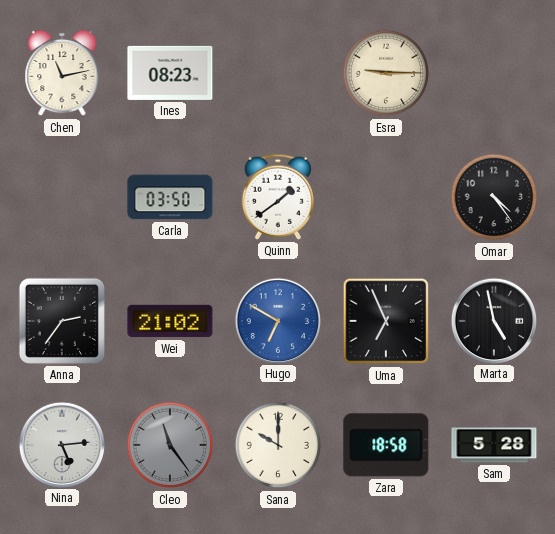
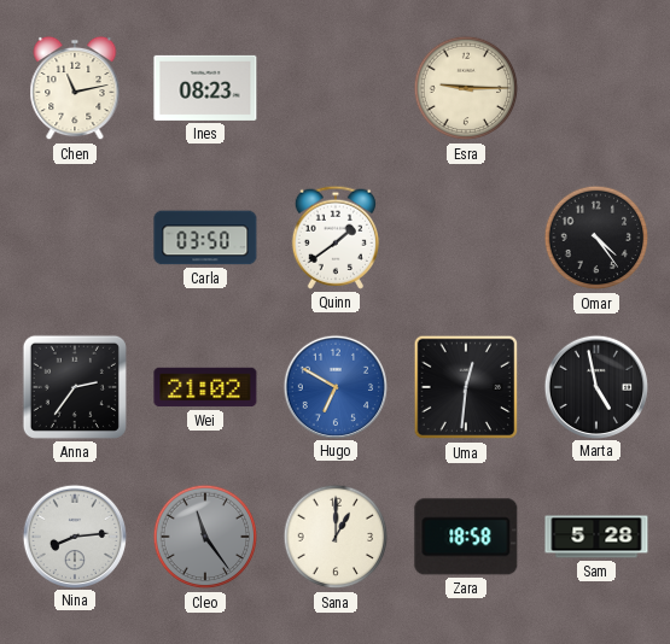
Uma: 6:56 -> 12:31
Nina: 5:14 -> 8:14
Sana: 10:00 -> 1:00
